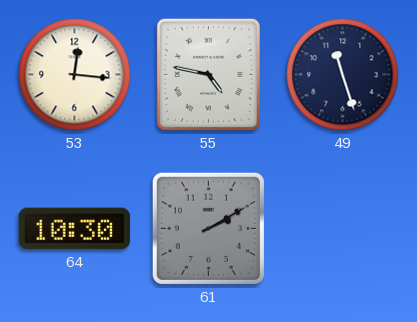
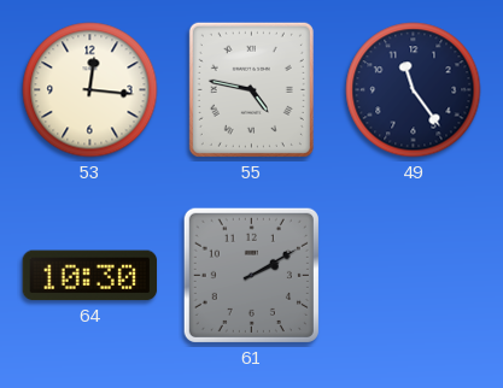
49: 11:27 -> 11:24
